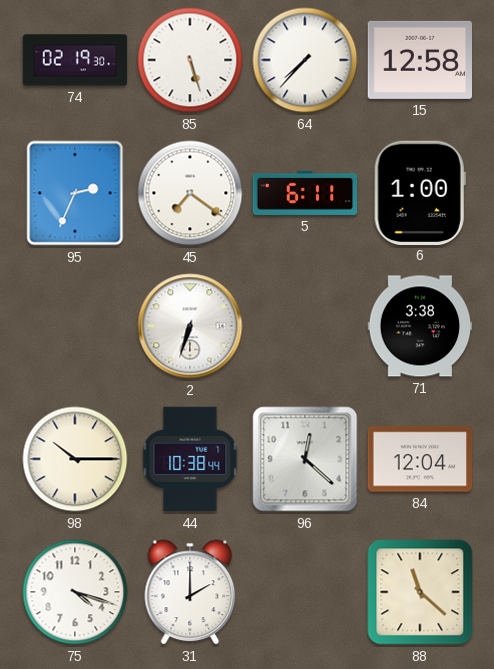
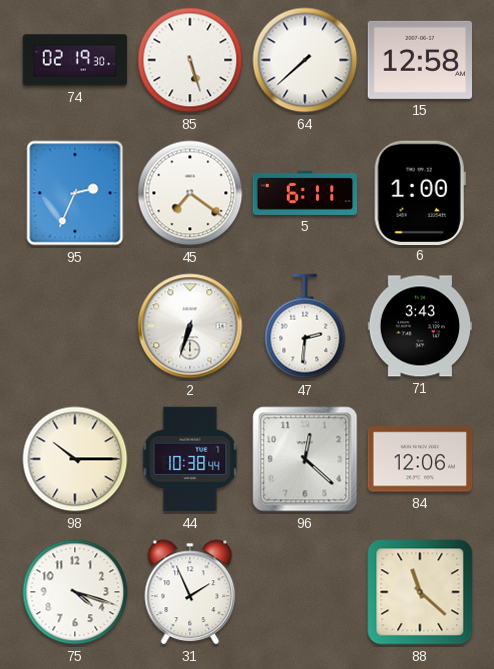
64: 7:37 -> 7:38
47: none -> 2:31
71: 3:38 -> 3:43
84: 12:04 -> 12:06
31: 2:00 -> 1:56
